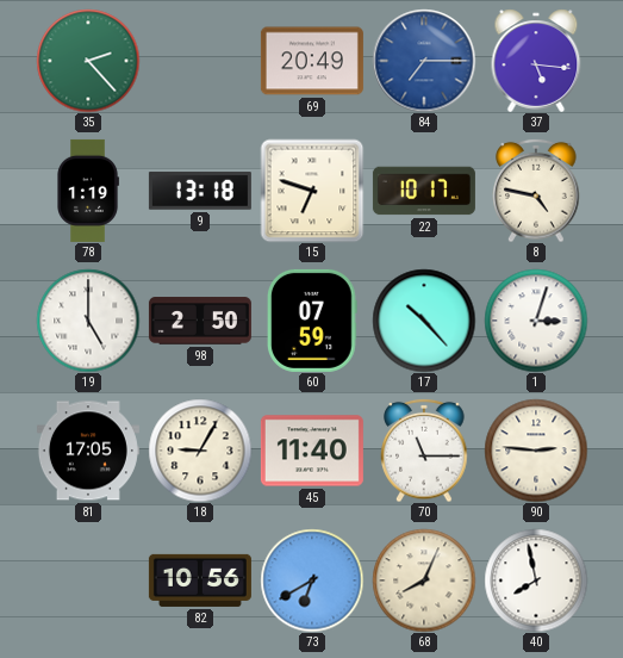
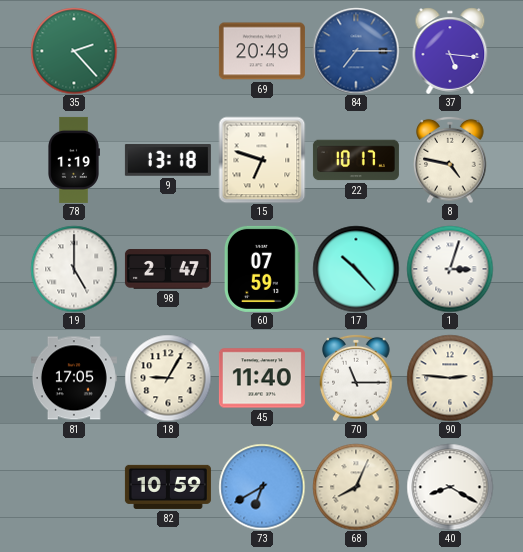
98: 2:50 -> 2:47
82: 10:56 -> 10:59
40: 7:58 -> 8:20
